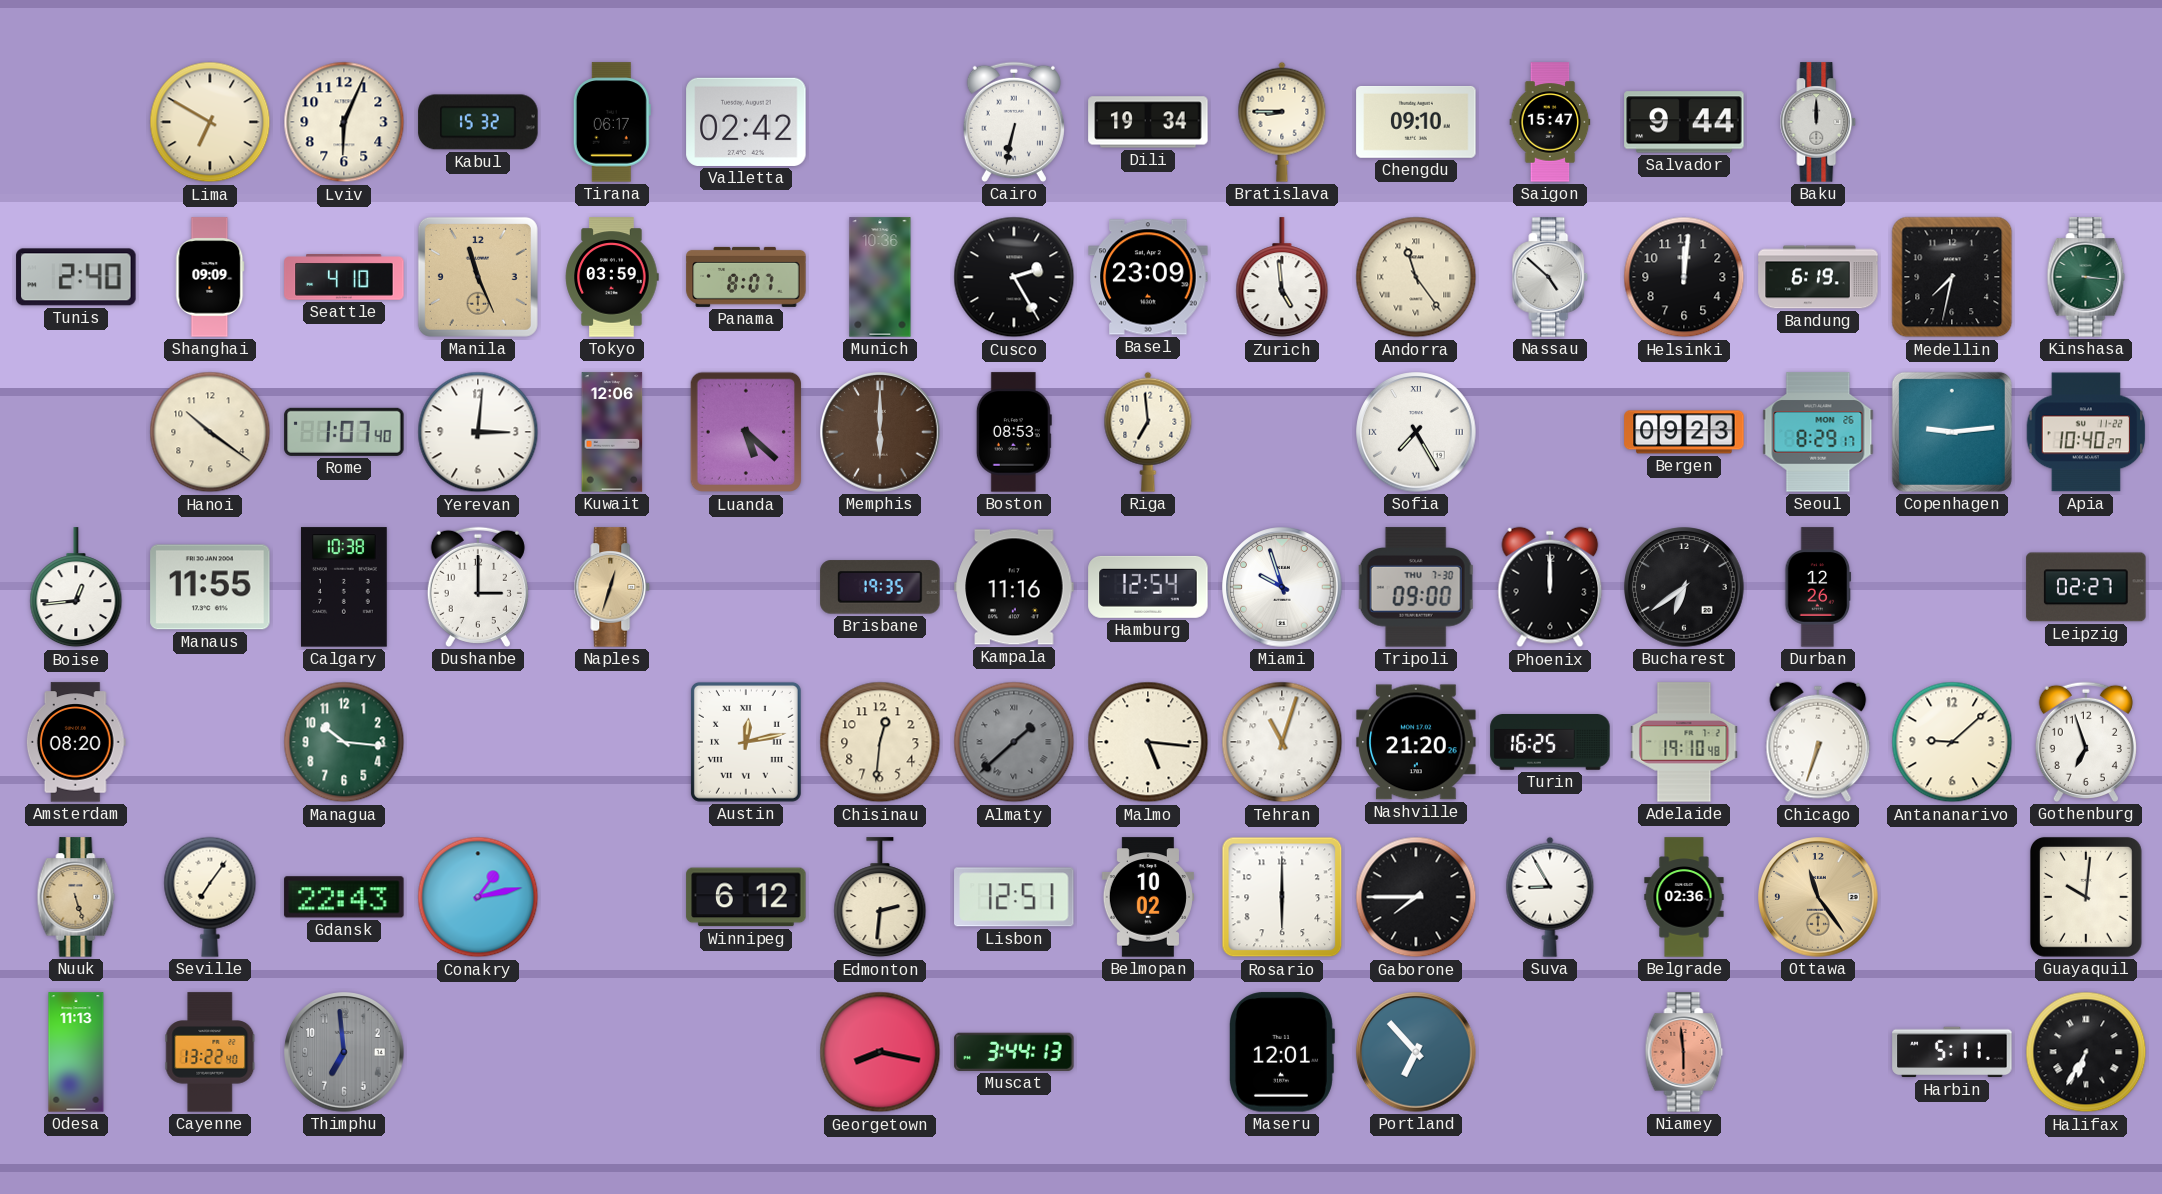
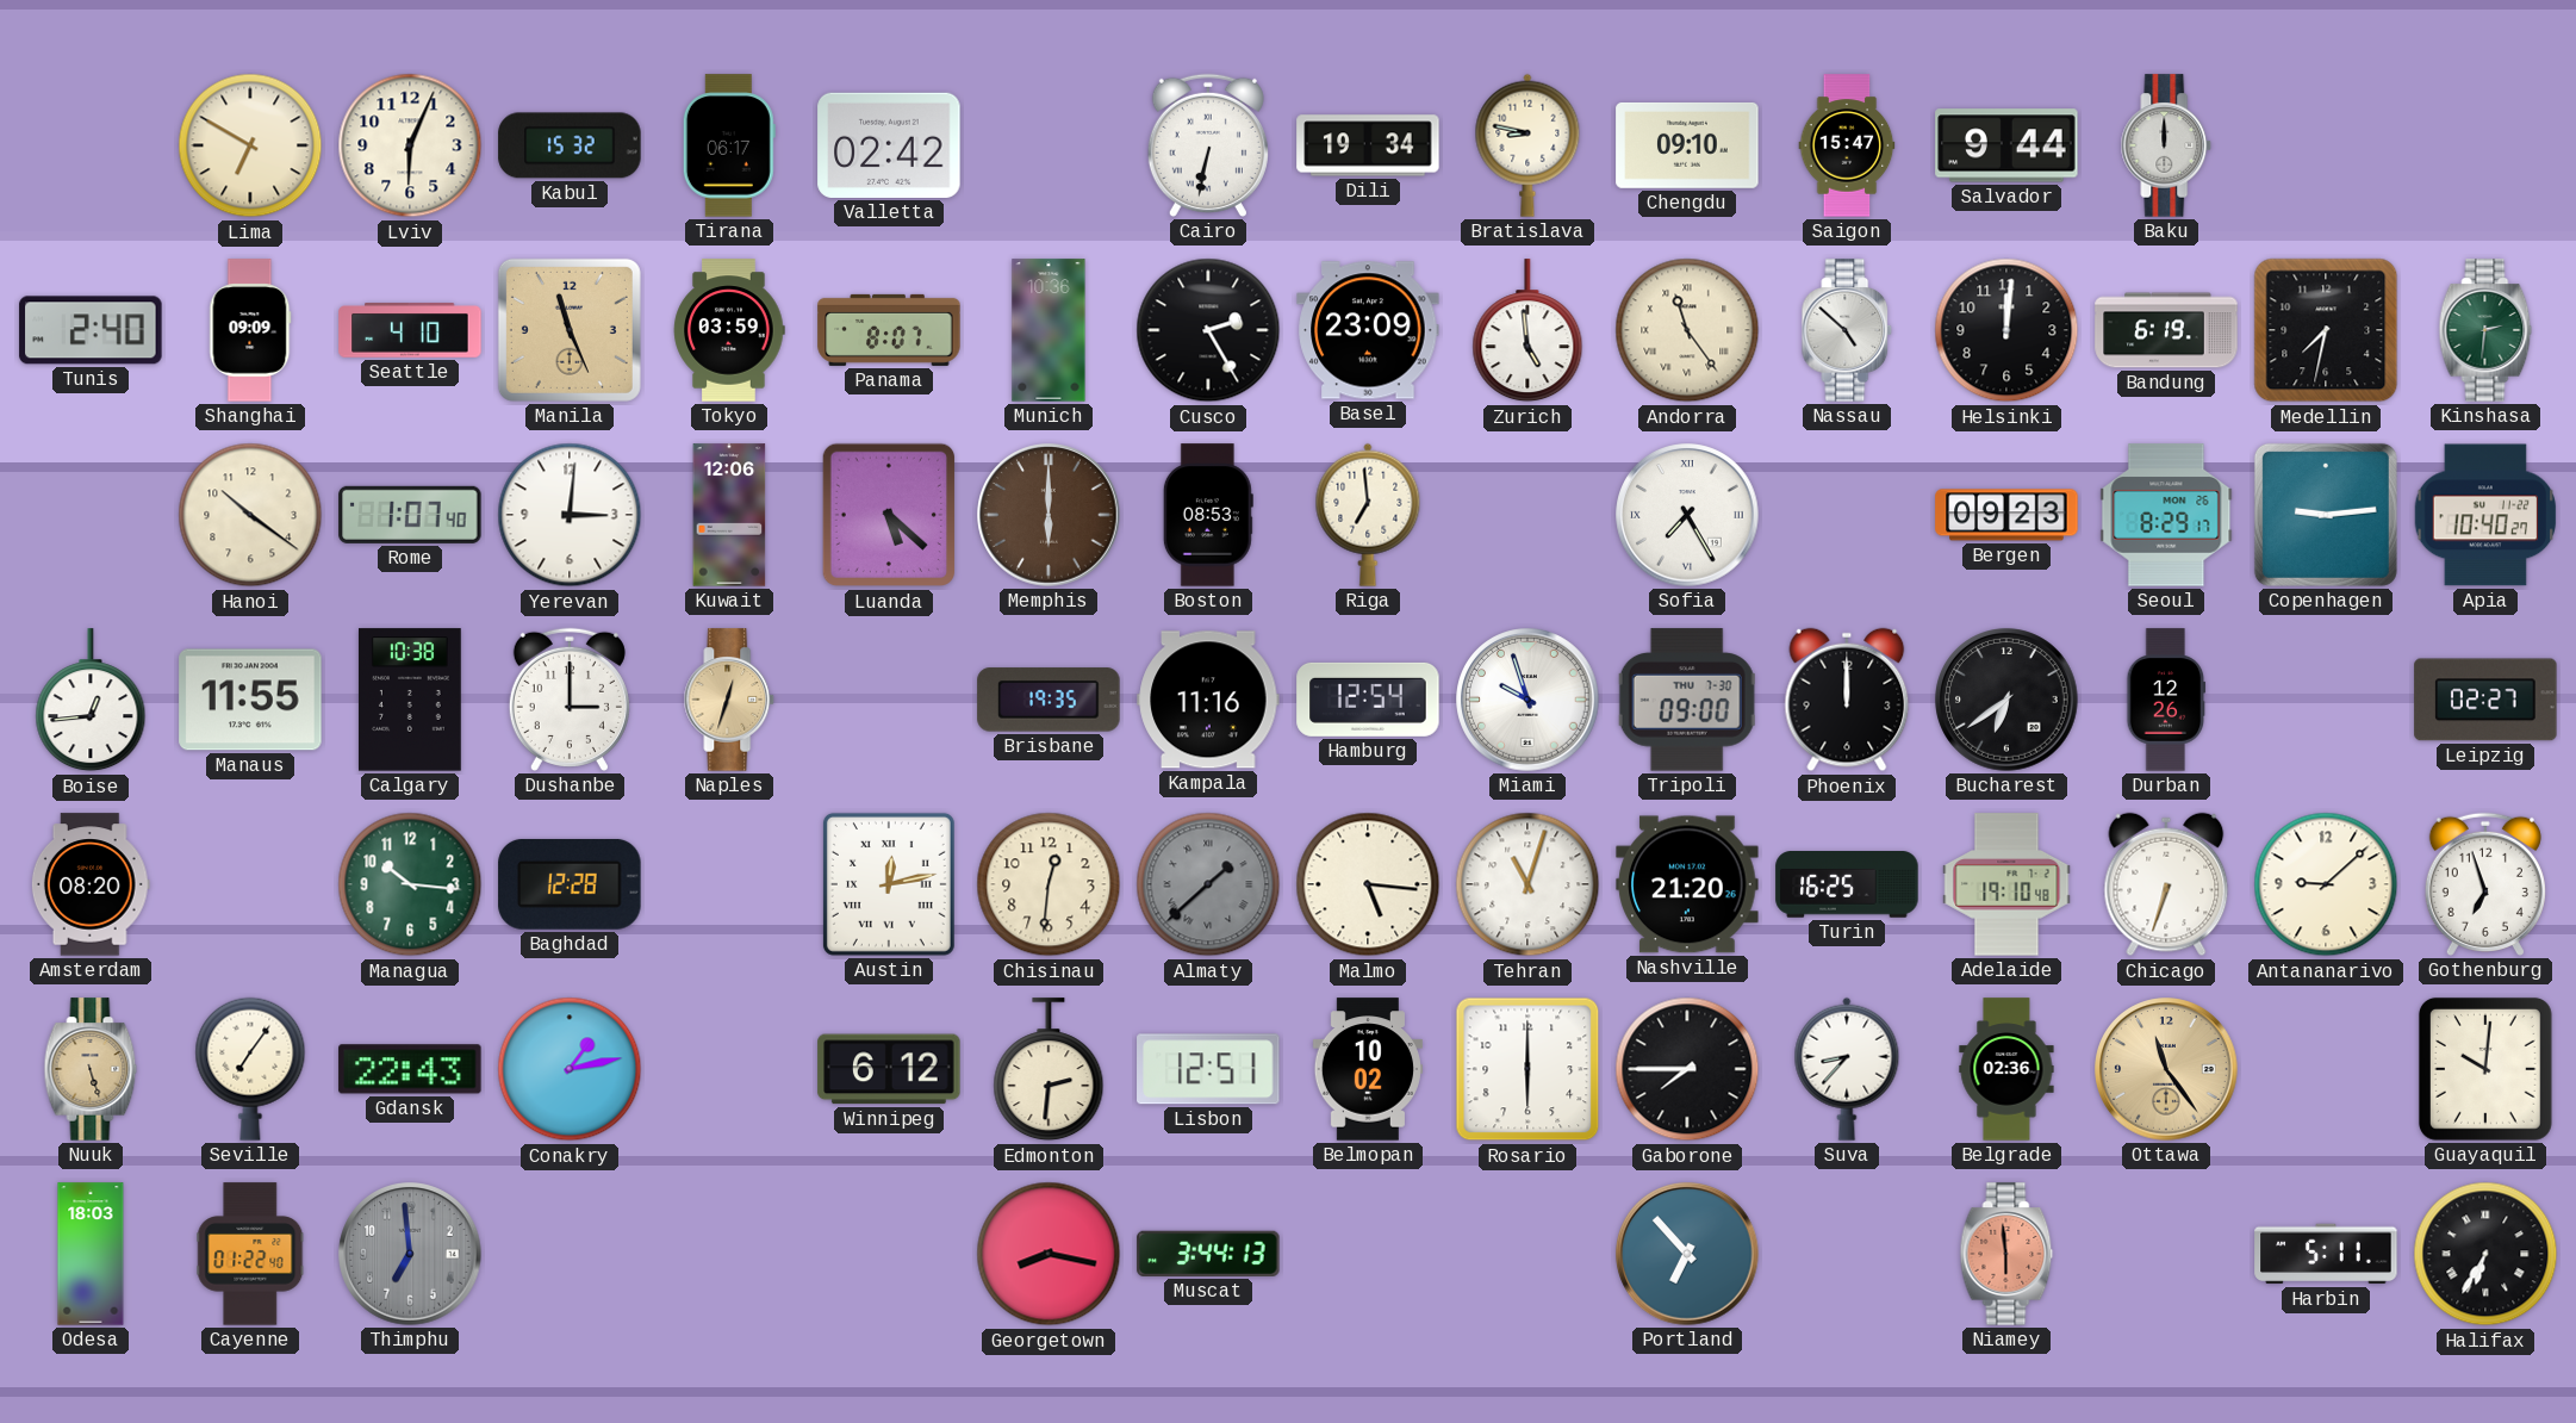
Bratislava: 8:45 -> 8:47
Kinshasa: 3:16 -> 2:31
Baghdad: none -> 12:28
Suva: 8:55 -> 8:37
Odesa: 11:13 -> 18:03
Cayenne: 13:22 -> 01:22
Maseru: 12:01 -> none
